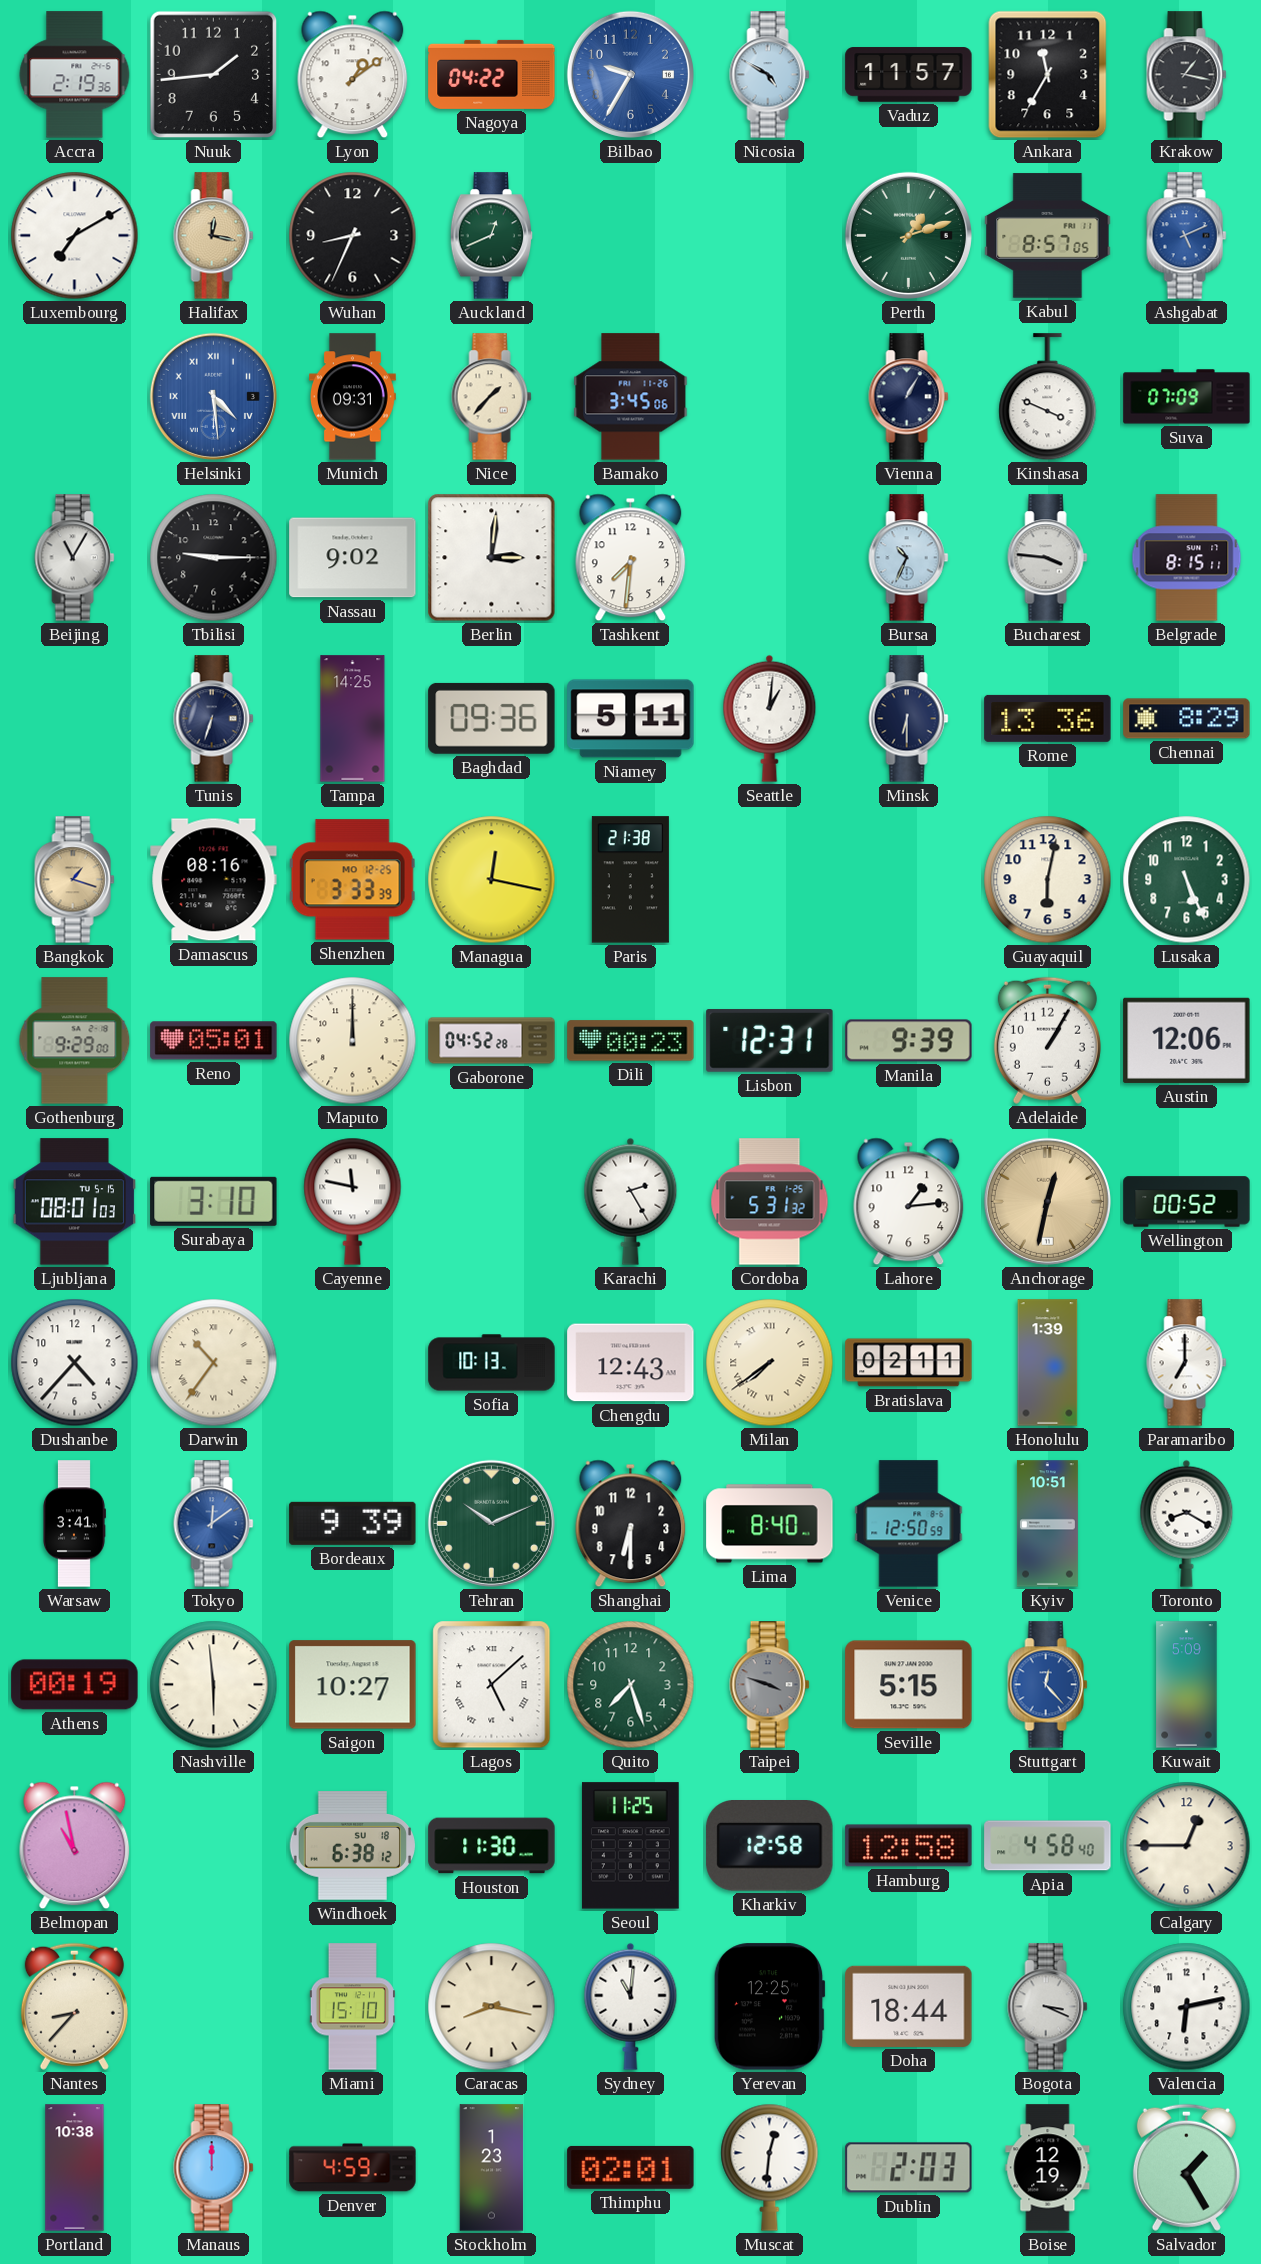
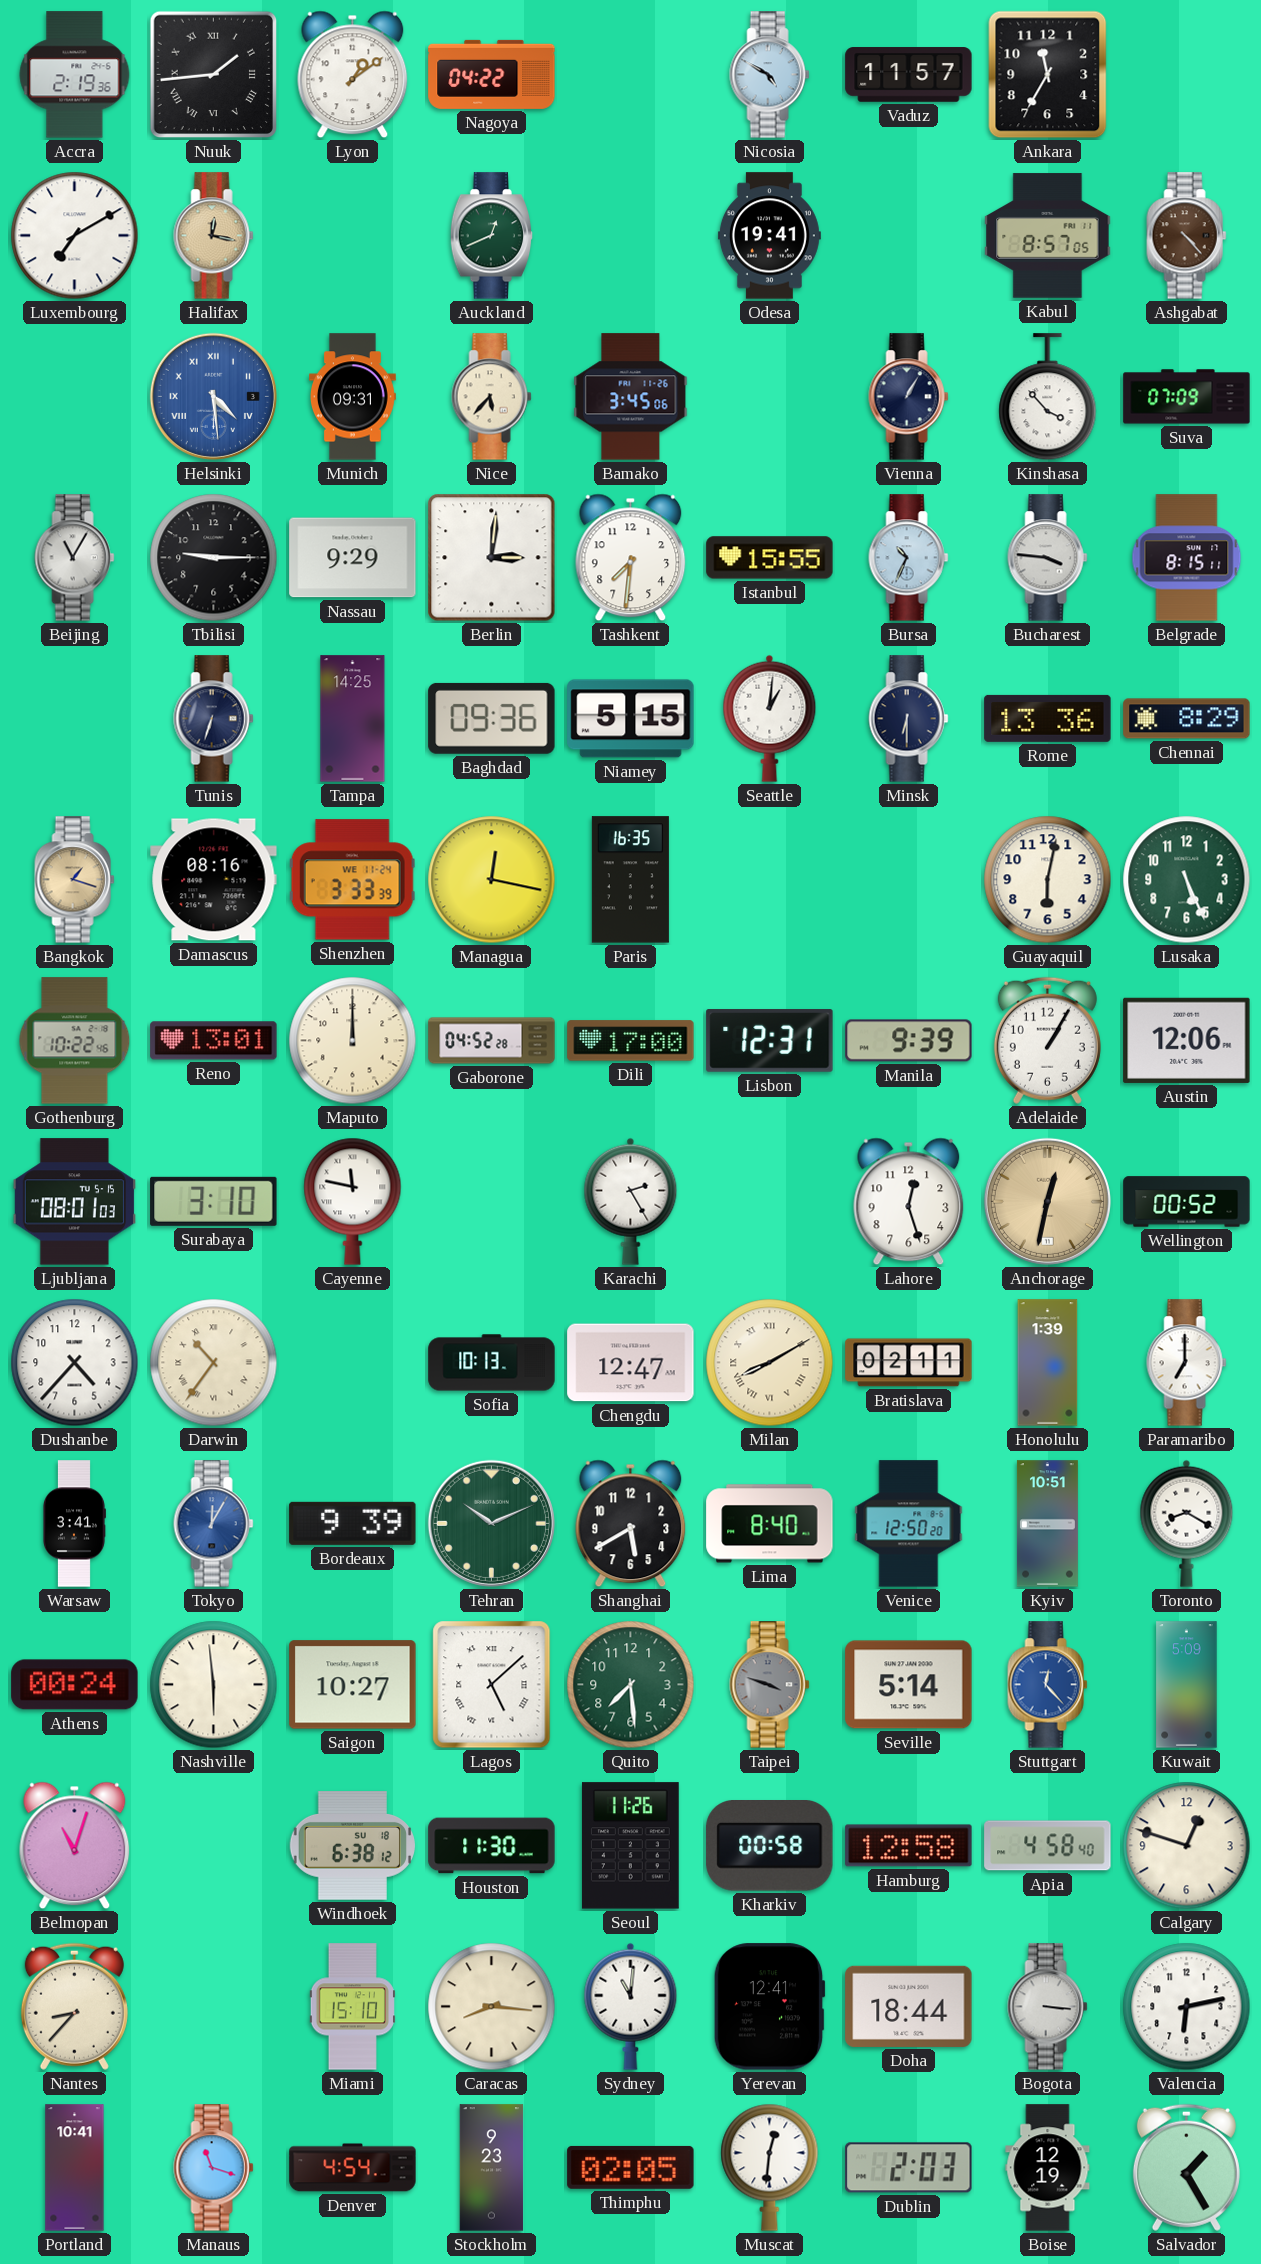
Nuuk numerals: Arabic -> Roman
Bilbao: 9:35 -> none
Krakow: 1:17 -> none
Wuhan: 8:34 -> none
Odesa: none -> 19:41
Perth: 1:12 -> none
Ashgabat: 5:11 -> 4:23
Ashgabat dial: blue -> brown
Nice: 1:37 -> 5:37
Kinshasa: 3:49 -> 3:53
Nassau: 9:02 -> 9:29
Istanbul: none -> 15:55
Niamey: 5:11 -> 5:15
Shenzhen date: MO 12-25 -> WE 11-24
Paris: 21:38 -> 16:35
Gothenburg: 9:29 -> 10:22
Reno: 05:01 -> 13:01
Dili: 00:23 -> 17:00
Cordoba: 5:31 -> none
Lahore: 1:14 -> 12:27
Chengdu: 12:43 -> 12:47
Milan: 7:39 -> 8:10
Tokyo: 12:09 -> 12:05
Shanghai: 6:30 -> 5:40
Venice: 12:50:59 -> 12:50:20
Athens: 00:19 -> 00:24
Quito: 7:27 -> 7:29
Seville: 5:15 -> 5:14
Belmopan: 10:58 -> 11:03
Seoul: 11:25 -> 11:26
Kharkiv: 12:58 -> 00:58
Calgary: 12:45 -> 12:48
Caracas: 8:17 -> 8:16
Yerevan: 12:25 -> 12:41
Bogota: 3:19 -> 3:16
Portland: 10:38 -> 10:41
Manaus: 12:00 -> 11:18
Denver: 4:59 -> 4:54
Stockholm: 1:23 -> 9:23
Thimphu: 02:01 -> 02:05
